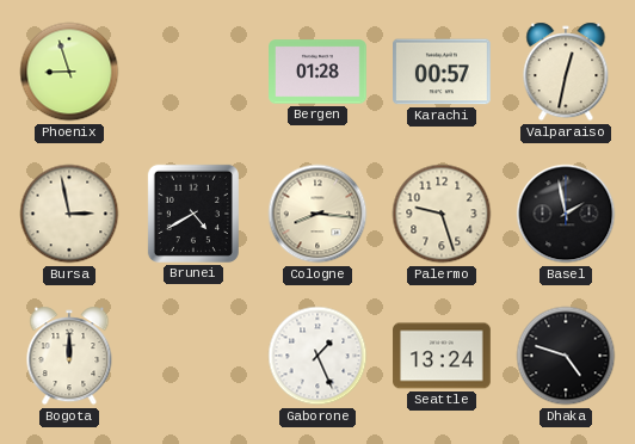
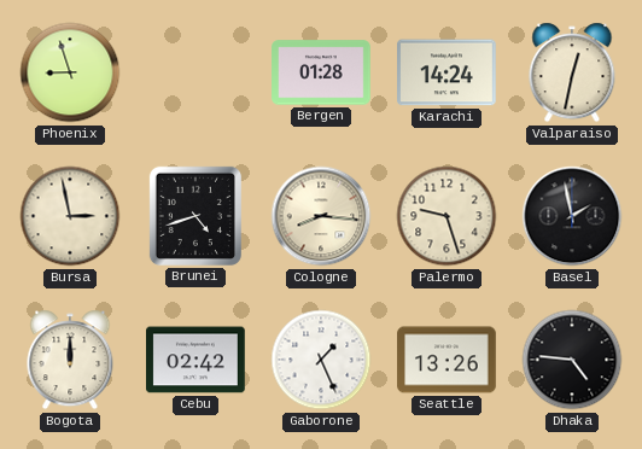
Karachi: 00:57 -> 14:24
Brunei: 4:40 -> 4:42
Cebu: none -> 02:42
Seattle: 13:24 -> 13:26
Dhaka: 4:48 -> 4:46
